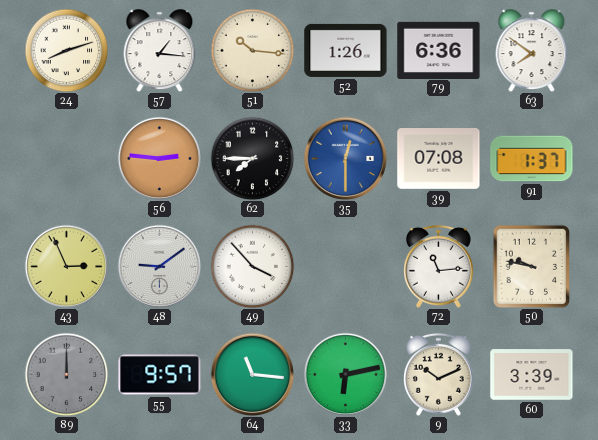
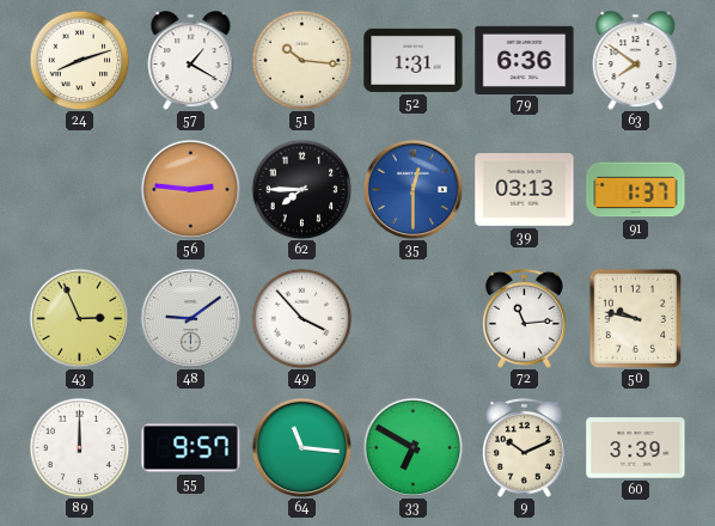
57: 1:16 -> 1:20
52: 1:26 -> 1:31
39: 07:08 -> 03:13
89 dial: grey -> white
33: 6:13 -> 6:50
